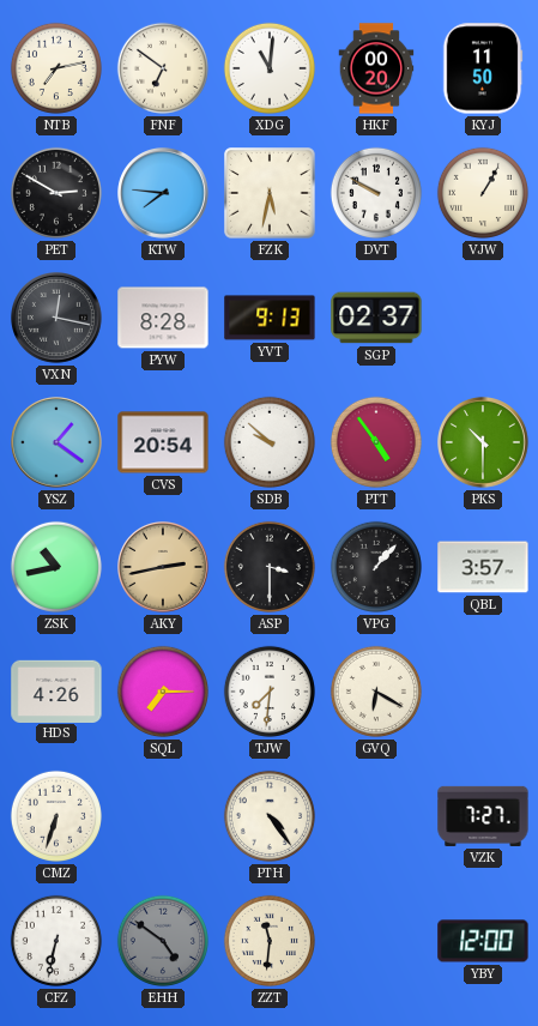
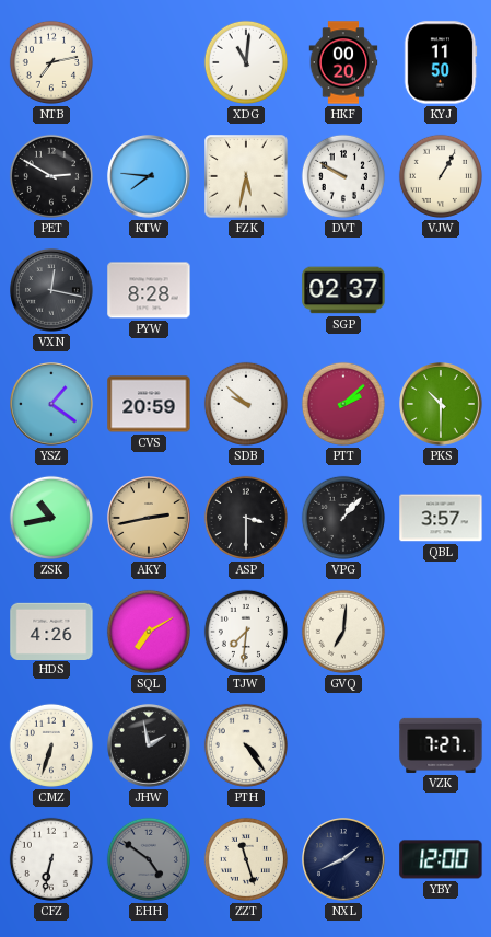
FNF: 6:51 -> none
YVT: 9:13 -> none
CVS: 20:54 -> 20:59
PTT: 4:54 -> 2:08
SQL: 7:15 -> 7:10
GVQ: 6:20 -> 7:01
JHW: none -> 1:58
ZZT: 11:31 -> 11:27
NXL: none -> 1:41
